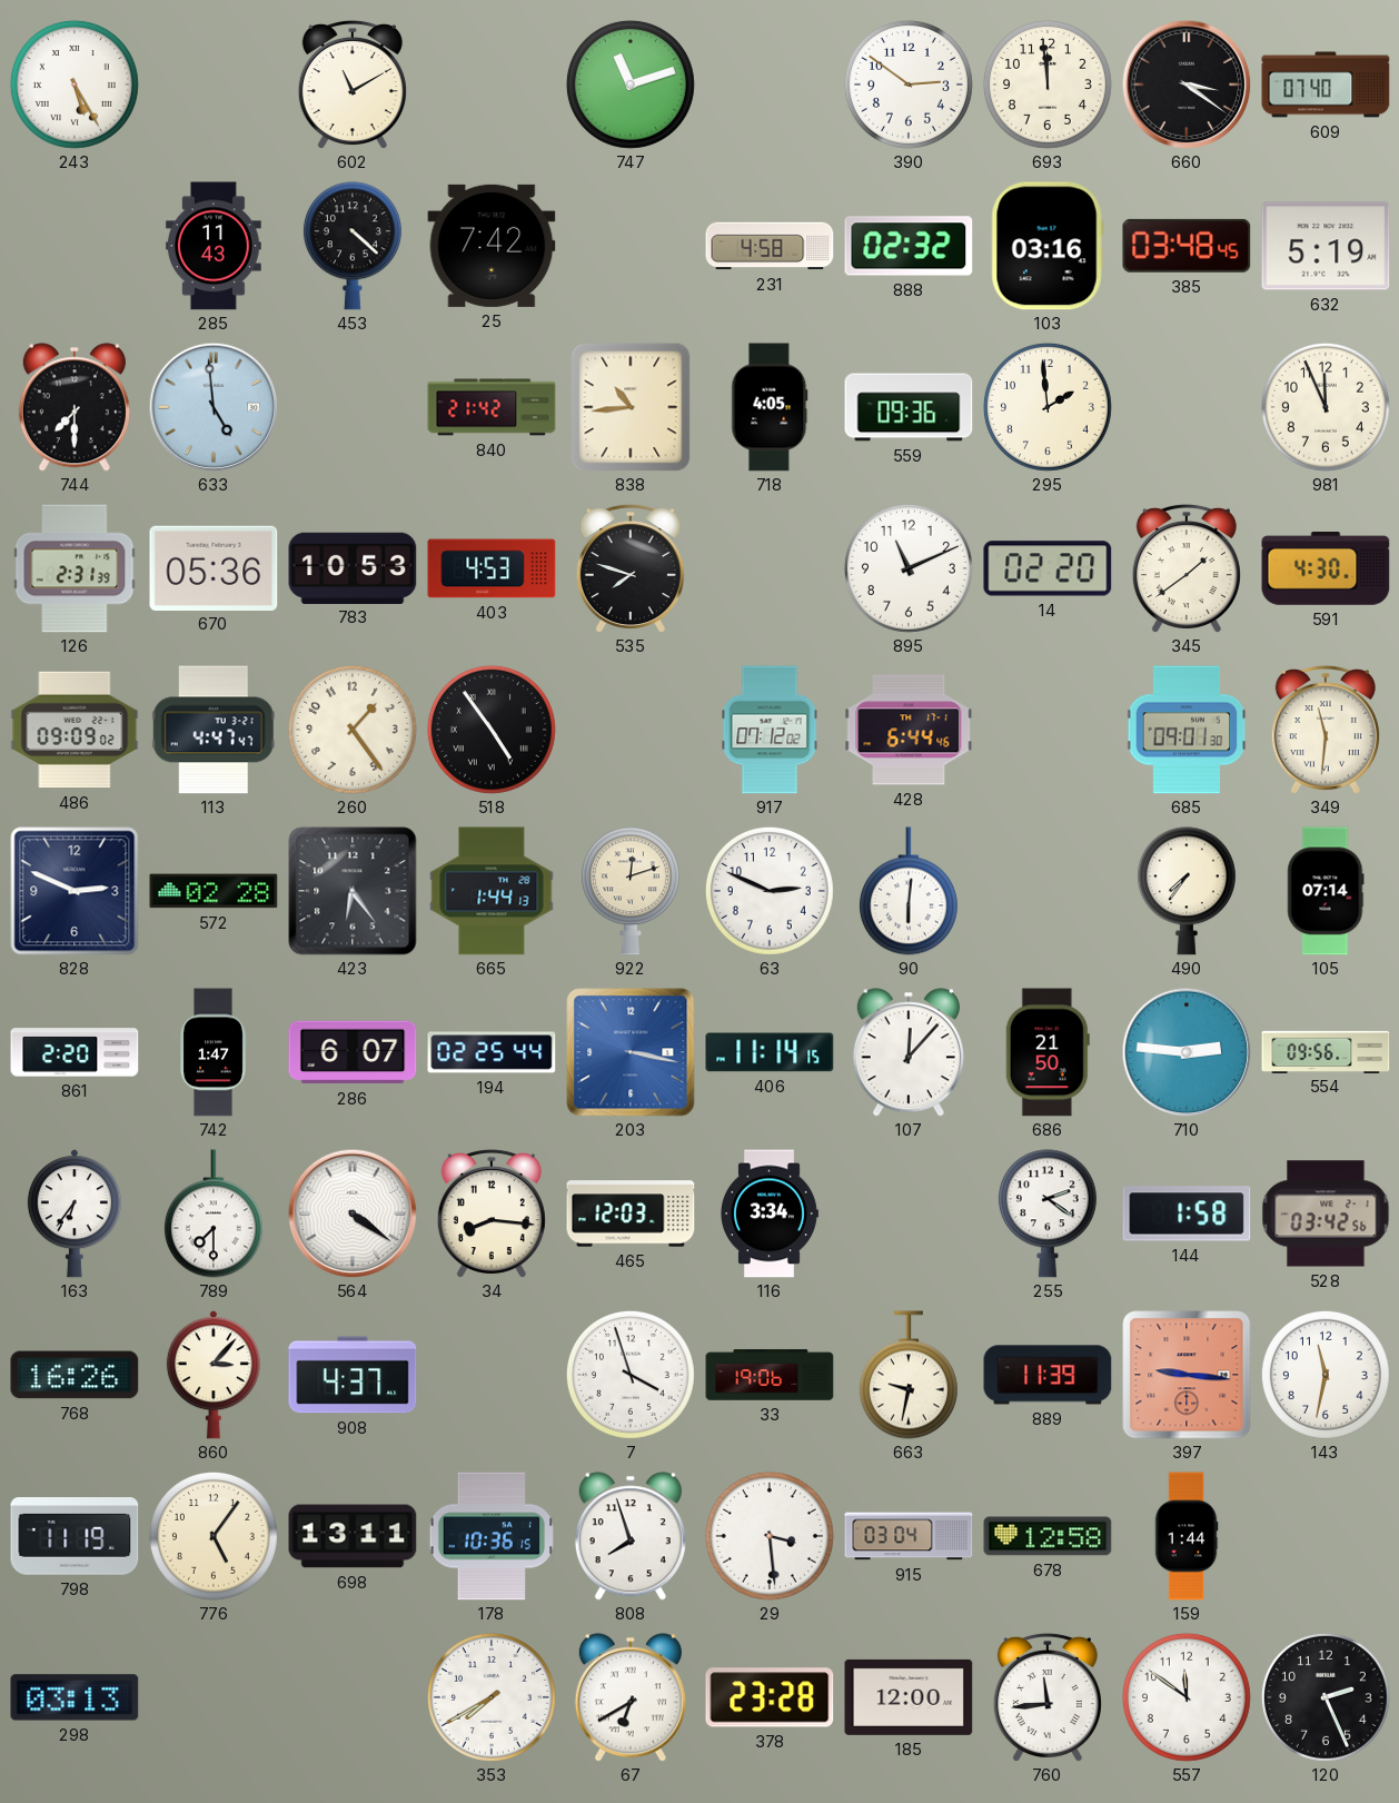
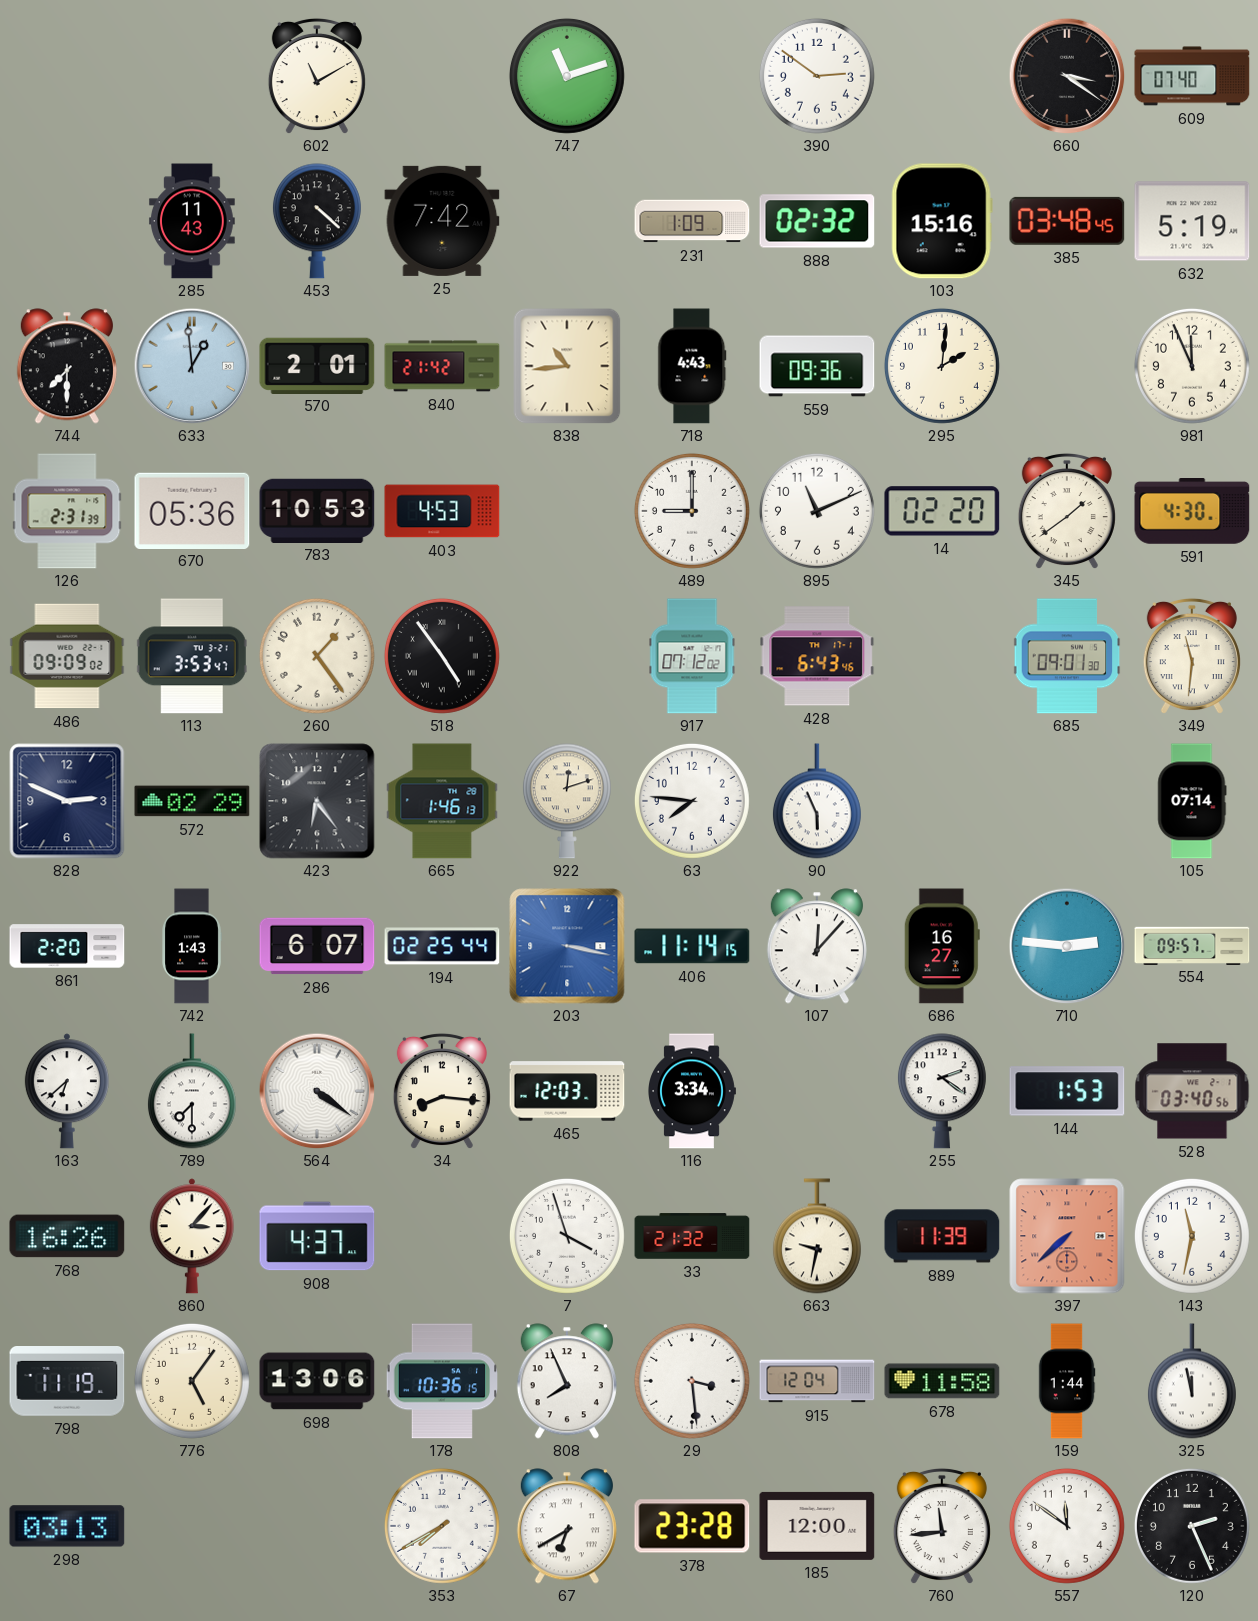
243: 5:25 -> none
693: 11:59 -> none
231: 4:58 -> 1:09
103: 03:16 -> 15:16
633: 4:59 -> 12:59
570: none -> 2:01
718: 4:05 -> 4:43
295: 1:59 -> 2:01
535: 7:48 -> none
489: none -> 9:00
113: 4:47 -> 3:53
428: 6:44 -> 6:43
572: 02:28 -> 02:29
665: 1:44 -> 1:46
63: 2:49 -> 7:46
90: 6:01 -> 5:56
490: 7:36 -> none
742: 1:47 -> 1:43
686: 21:50 -> 16:27
554: 09:56 -> 09:57
163: 6:36 -> 6:38
144: 1:58 -> 1:53
528: 03:42 -> 03:40
33: 19:06 -> 21:32
397: 9:16 -> 7:38
698: 13:11 -> 13:06
808: 7:57 -> 7:56
915: 03:04 -> 12:04
678: 12:58 -> 11:58
325: none -> 11:58
